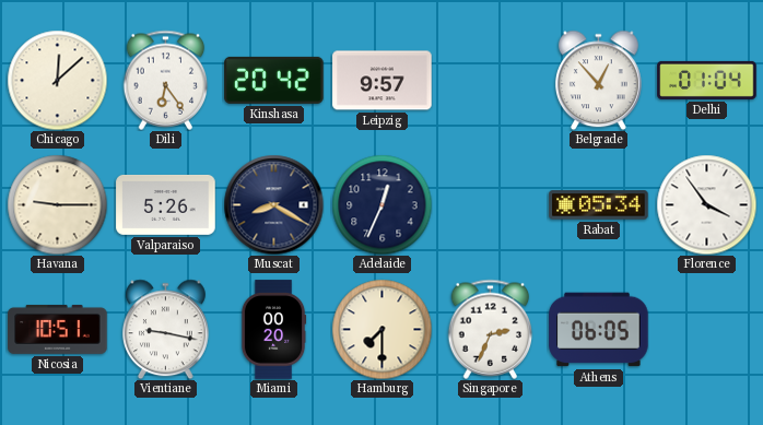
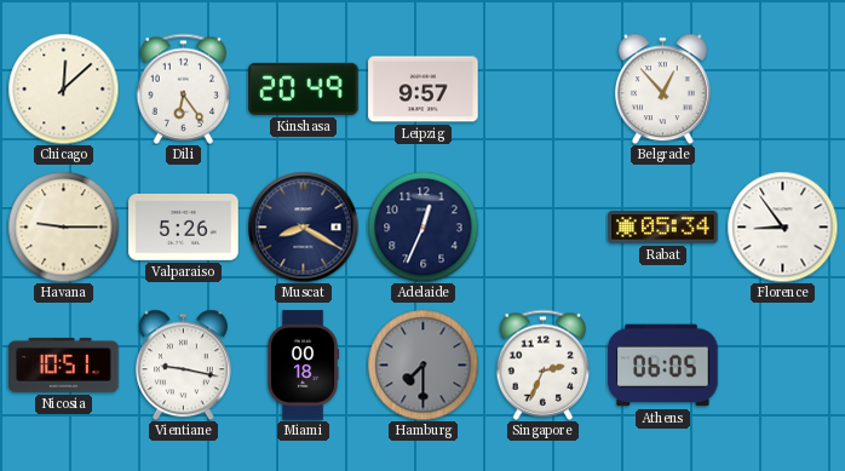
Kinshasa: 20:42 -> 20:49
Delhi: 01:04 -> none
Florence: 3:54 -> 8:54
Miami: 00:20 -> 00:18
Hamburg dial: cream -> grey
